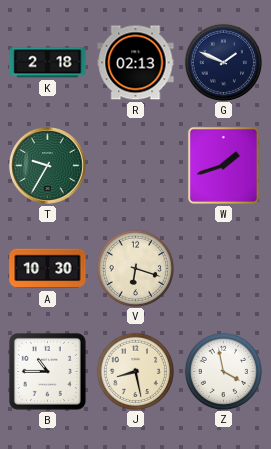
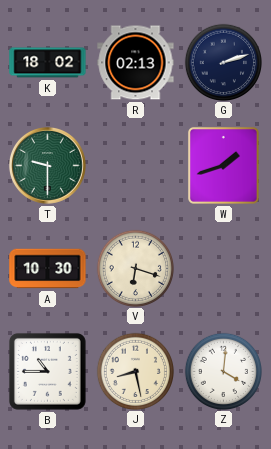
K: 2:18 -> 18:02
G: 1:49 -> 2:12
T: 9:35 -> 9:30
Z: 3:58 -> 4:01
